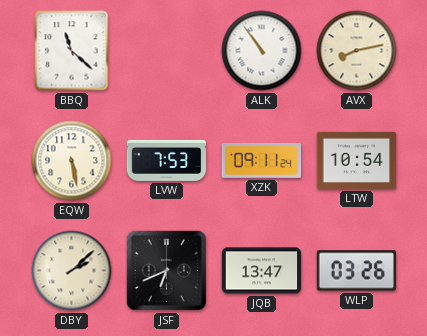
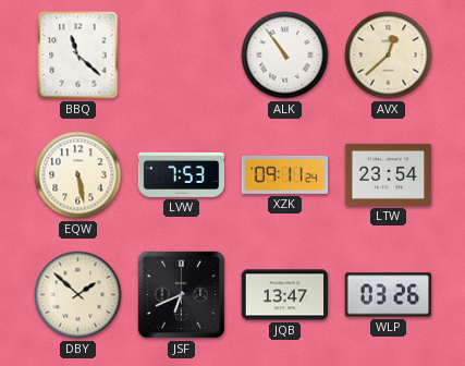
AVX: 8:13 -> 12:38
LTW: 10:54 -> 23:54
DBY: 2:08 -> 1:52
